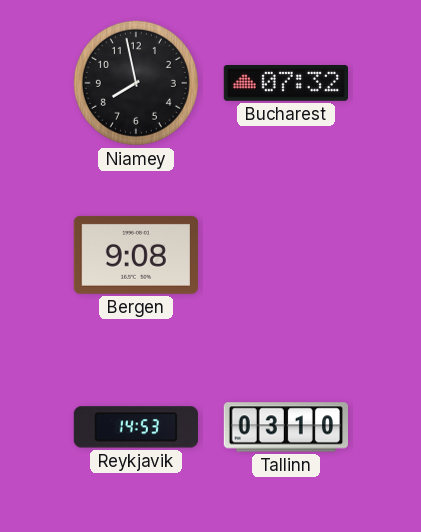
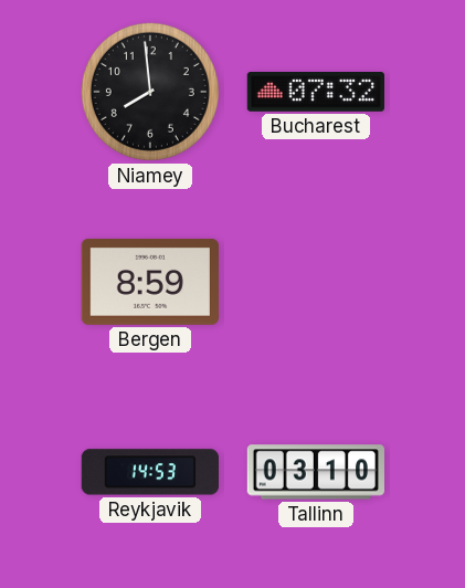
Niamey: 7:58 -> 7:59
Bergen: 9:08 -> 8:59
